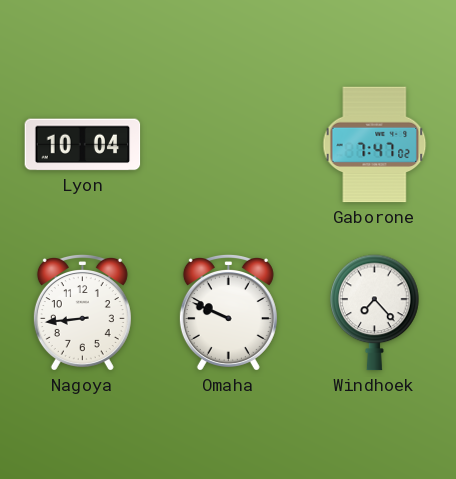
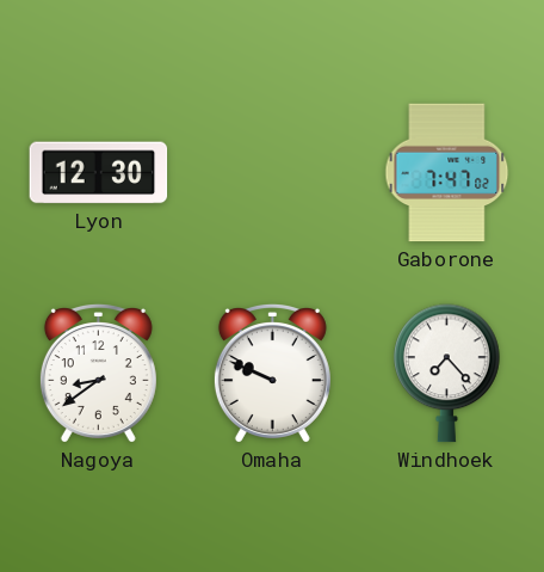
Lyon: 10:04 -> 12:30
Nagoya: 8:44 -> 8:39
